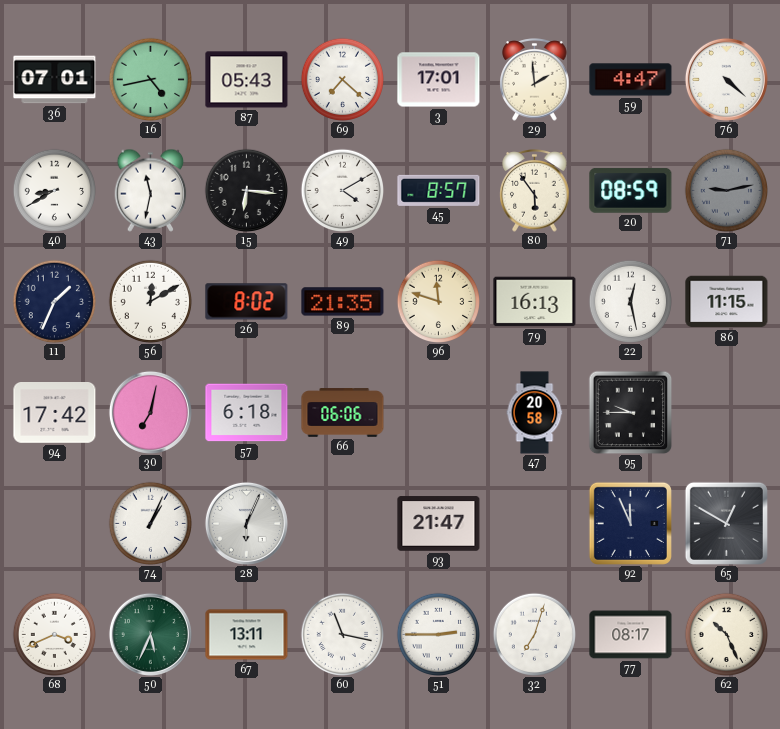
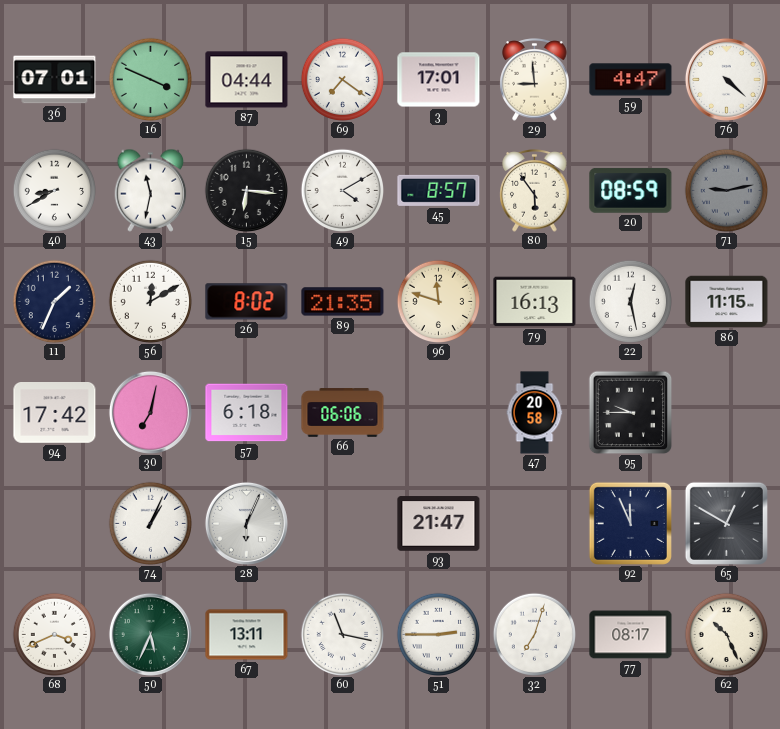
16: 4:43 -> 3:49
87: 05:43 -> 04:44
69: 7:22 -> 7:21
29: 1:59 -> 8:59
